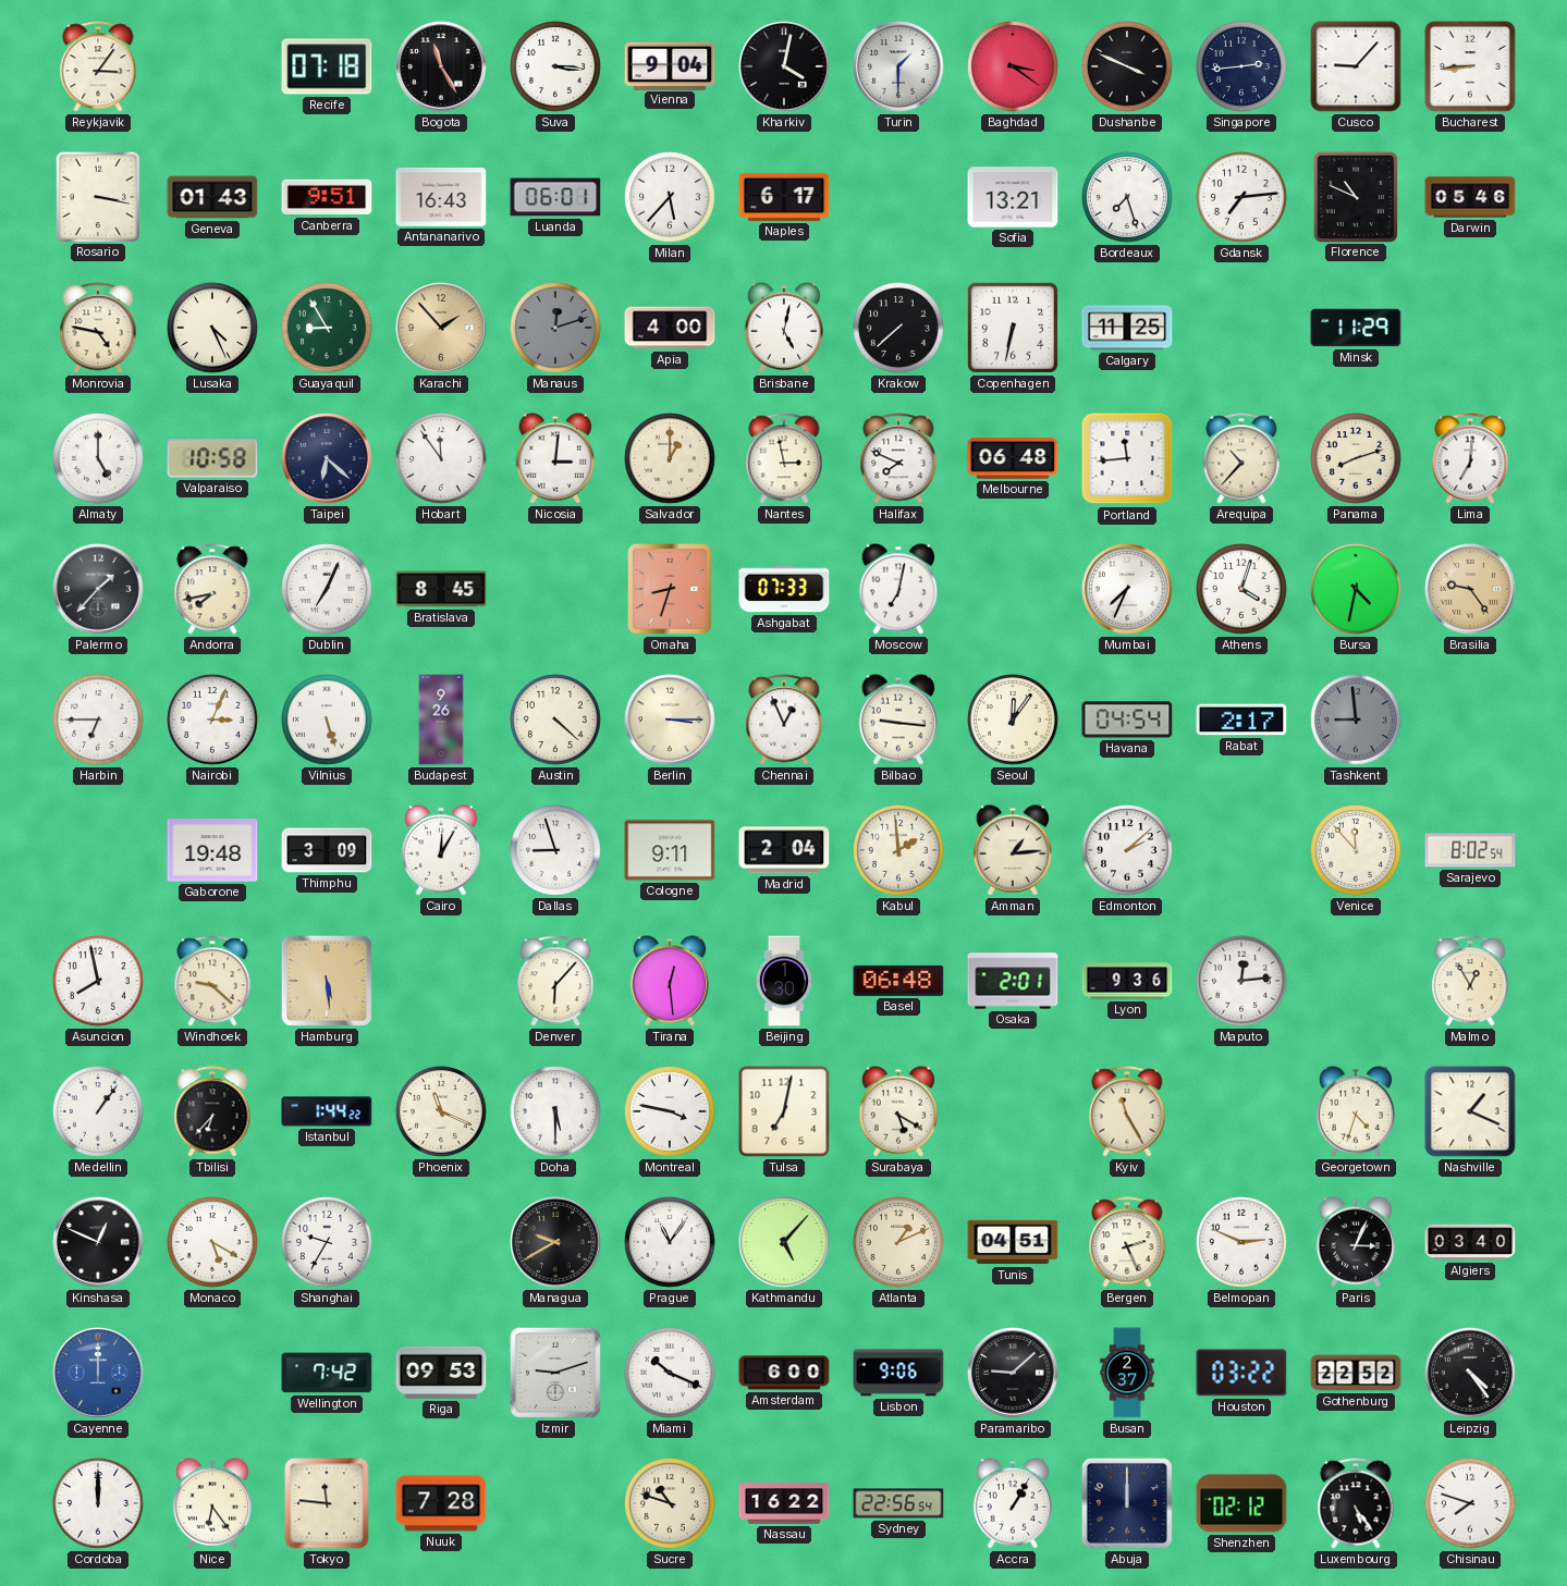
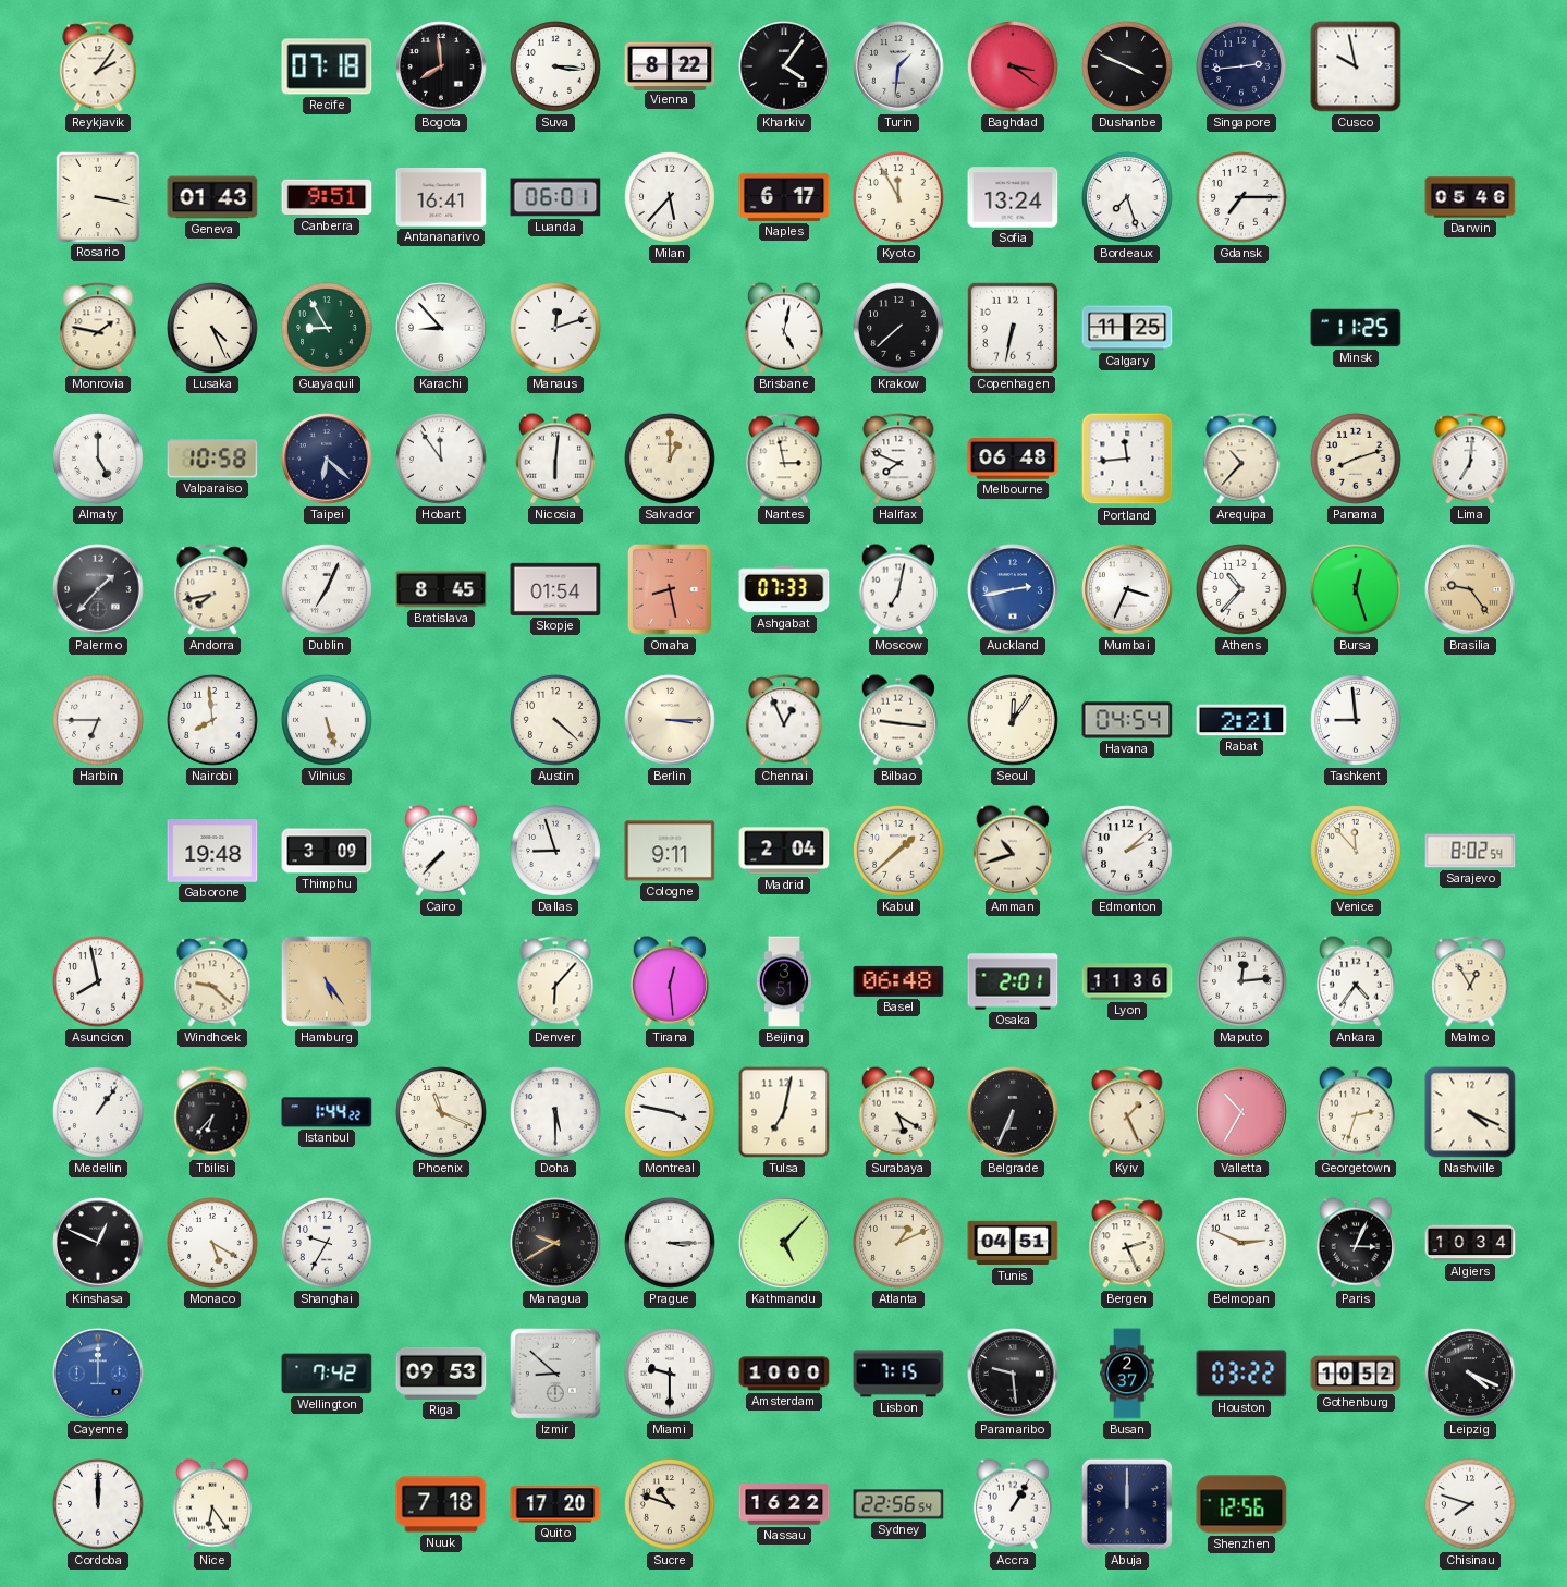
Reykjavik: 3:06 -> 2:06
Bogota: 11:25 -> 7:59
Vienna: 9:04 -> 8:22
Kharkiv: 4:02 -> 4:06
Turin: 1:30 -> 1:31
Cusco: 9:07 -> 9:58
Bucharest: 8:44 -> none
Antananarivo: 16:43 -> 16:41
Kyoto: none -> 11:55
Sofia: 13:21 -> 13:24
Gdansk: 7:14 -> 7:15
Florence: 10:49 -> none
Monrovia: 4:47 -> 1:47
Karachi: 1:53 -> 8:53
Karachi dial: champagne -> white
Manaus dial: grey -> white
Apia: 4:00 -> none
Minsk: 11:29 -> 11:25
Nicosia: 3:01 -> 6:01
Skopje: none -> 01:54
Omaha: 8:33 -> 8:28
Auckland: none -> 2:43
Mumbai: 7:34 -> 3:34
Athens: 4:03 -> 10:37
Bursa: 4:32 -> 12:27
Nairobi: 3:04 -> 7:59
Budapest: 9:26 -> none
Rabat: 2:17 -> 2:21
Tashkent dial: grey -> white
Cairo: 12:05 -> 7:37
Kabul: 1:59 -> 1:38
Amman: 1:14 -> 10:42
Hamburg: 5:29 -> 5:24
Beijing: 1:30 -> 3:51
Lyon: 9:36 -> 11:36
Ankara: none -> 4:36
Belgrade: none -> 6:34
Kyiv: 11:25 -> 1:26
Valletta: none -> 10:35
Georgetown: 4:33 -> 2:33
Nashville: 1:19 -> 4:19
Prague: 11:06 -> 3:15
Algiers: 03:40 -> 10:34
Izmir: 9:12 -> 8:52
Miami: 10:19 -> 9:30
Amsterdam: 6:00 -> 10:00
Lisbon: 9:06 -> 7:15
Paramaribo: 9:08 -> 9:29
Gothenburg: 22:52 -> 10:52
Leipzig: 4:24 -> 4:19
Tokyo: 11:46 -> none
Nuuk: 7:28 -> 7:18
Quito: none -> 17:20
Shenzhen: 02:12 -> 12:56
Luxembourg: 5:24 -> none
